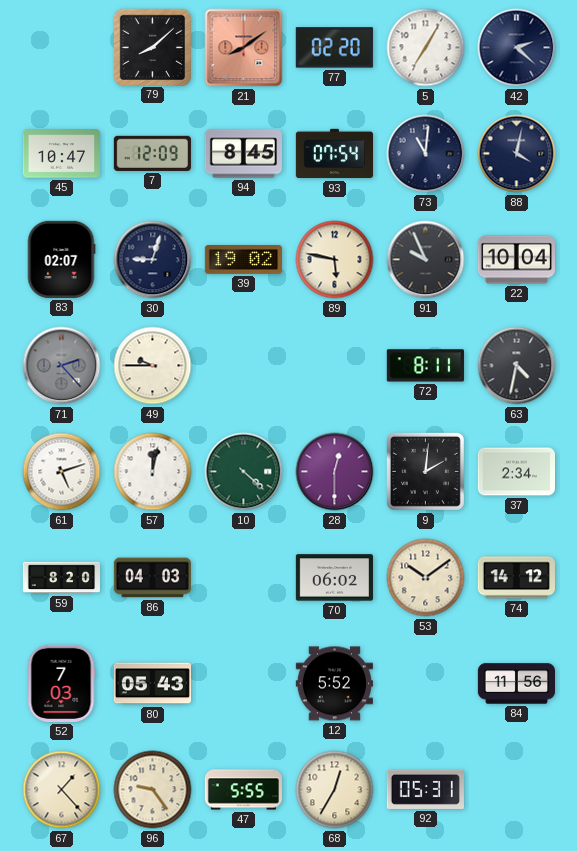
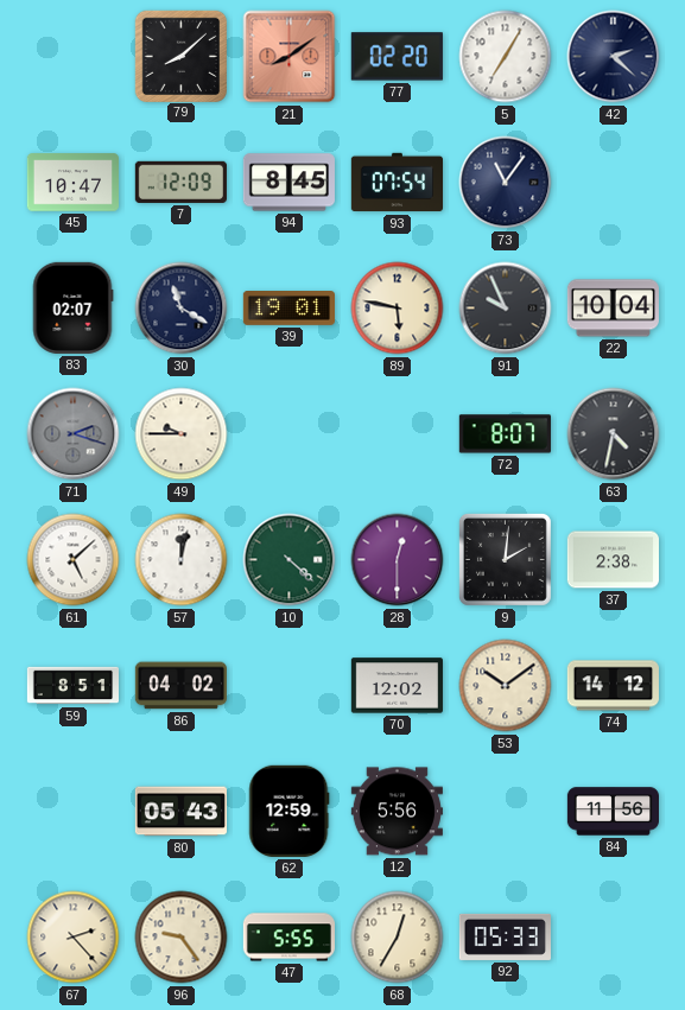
73: 11:01 -> 11:06
88: 4:02 -> none
30: 9:03 -> 11:20
39: 19:02 -> 19:01
71: 2:23 -> 2:18
72: 8:11 -> 8:07
61: 5:12 -> 5:08
37: 2:34 -> 2:38
59: 8:20 -> 8:51
86: 04:03 -> 04:02
70: 06:02 -> 12:02
52: 7:03 -> none
62: none -> 12:59
12: 5:52 -> 5:56
67: 1:23 -> 2:23
92: 05:31 -> 05:33
